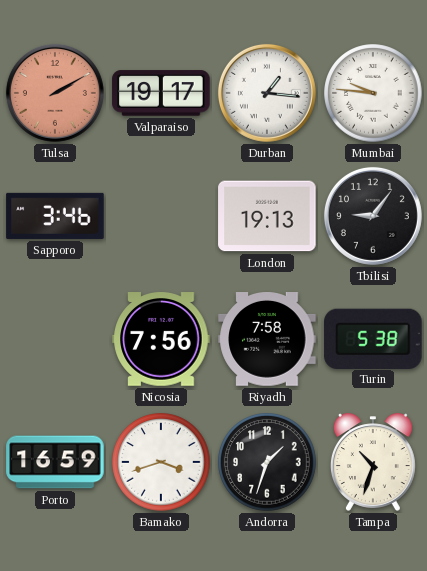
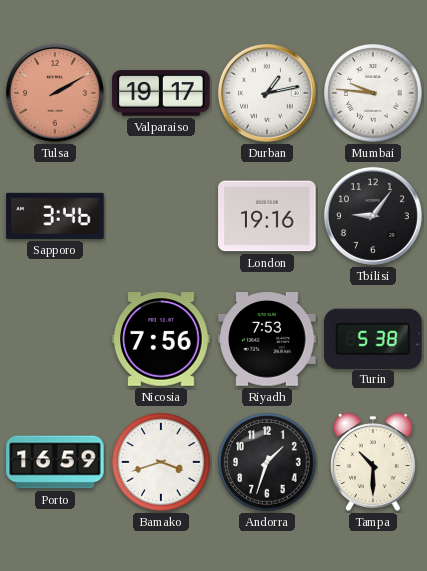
Durban: 1:16 -> 1:13
London: 19:13 -> 19:16
Riyadh: 7:58 -> 7:53
Tampa: 10:33 -> 10:30
